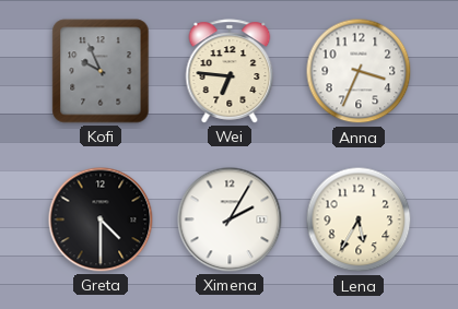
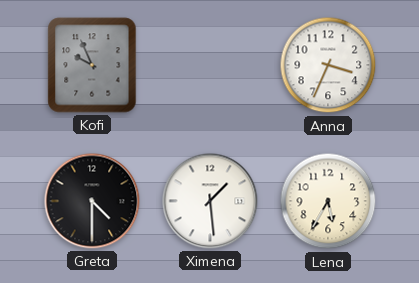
Wei: 6:46 -> none
Ximena: 2:05 -> 1:29
